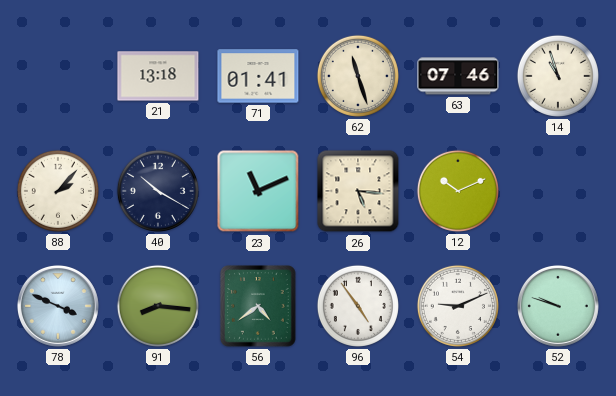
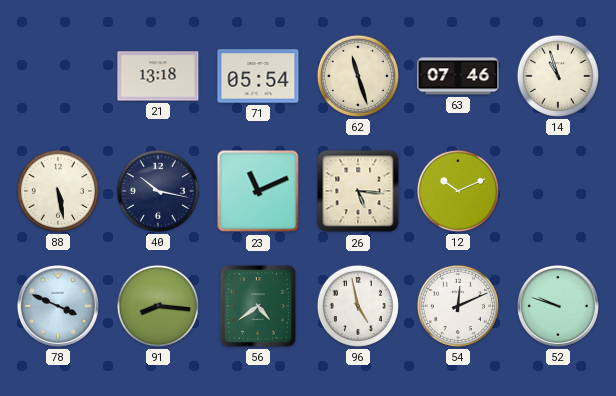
71: 01:41 -> 05:54
88: 2:07 -> 5:28
40: 10:20 -> 10:17
96: 4:54 -> 4:58
54: 9:11 -> 12:11
